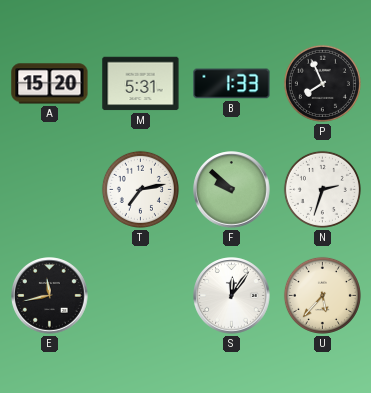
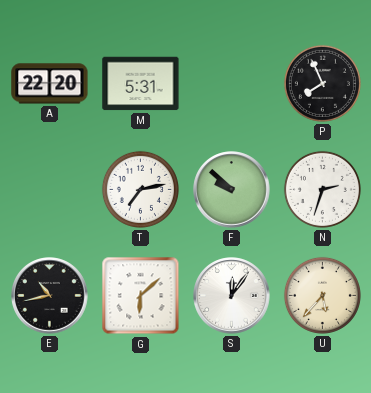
A: 15:20 -> 22:20
B: 1:33 -> none
E: 11:43 -> 10:43
G: none -> 6:08
